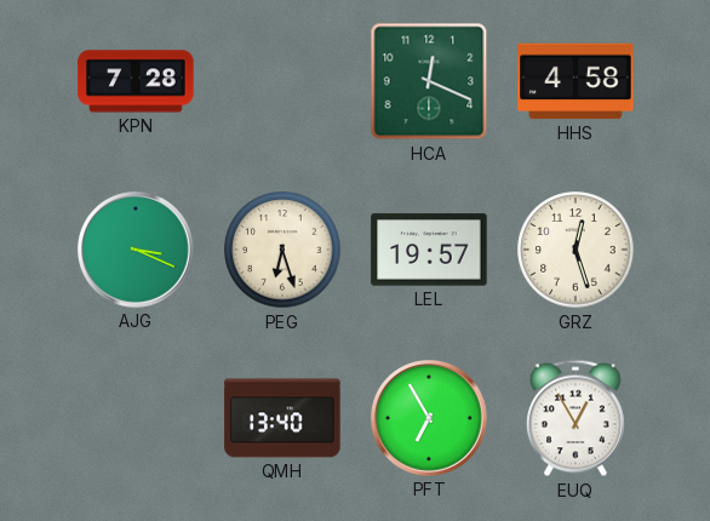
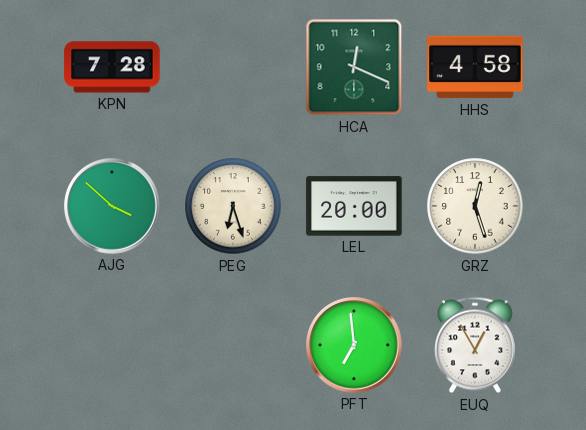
AJG: 3:19 -> 3:52
LEL: 19:57 -> 20:00
QMH: 13:40 -> none
PFT: 6:55 -> 6:59
